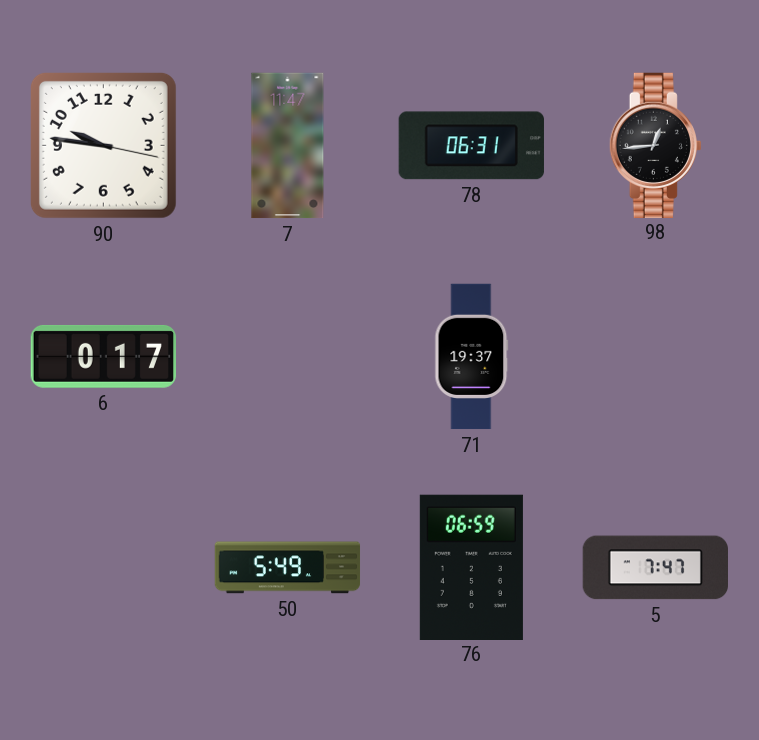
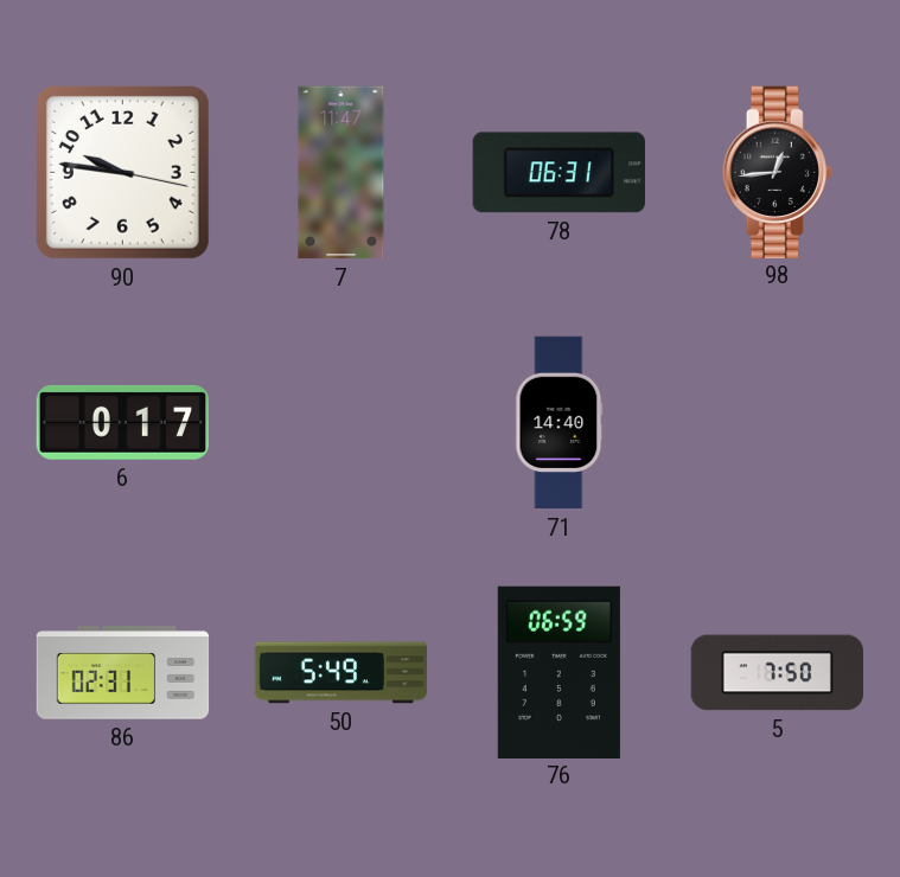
71: 19:37 -> 14:40
86: none -> 02:31
5: 7:47 -> 7:50
